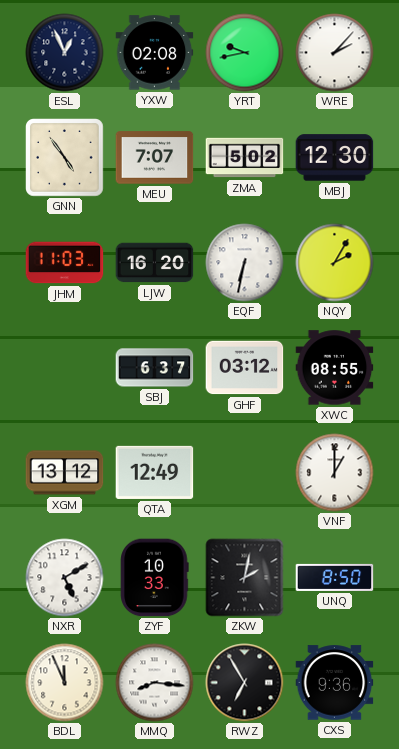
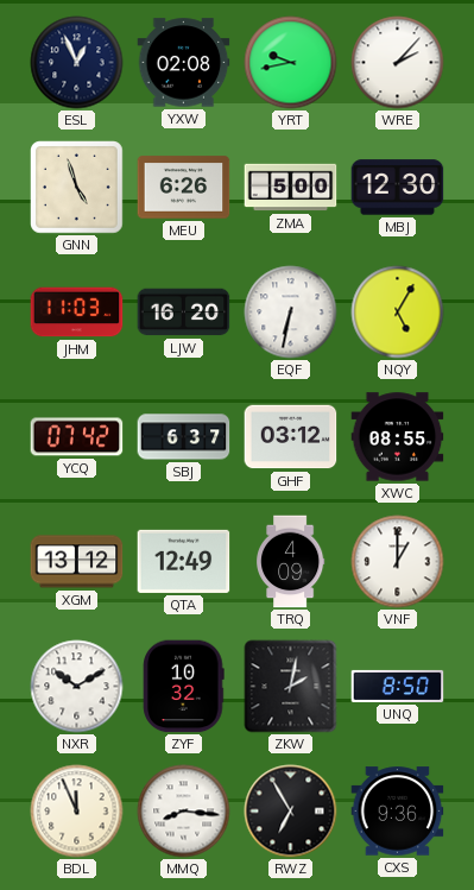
GNN: 4:54 -> 4:57
MEU: 7:07 -> 6:26
ZMA: 5:02 -> 5:00
NQY: 2:05 -> 5:05
YCQ: none -> 07:42
TRQ: none -> 4:09
NXR: 5:10 -> 10:10
ZYF: 10:33 -> 10:32
